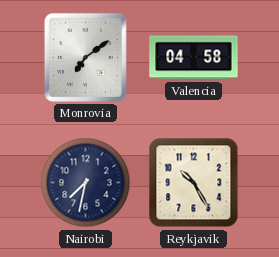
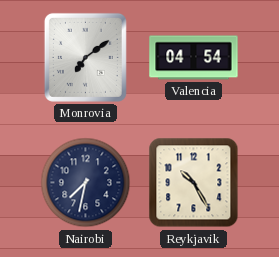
Valencia: 04:58 -> 04:54
